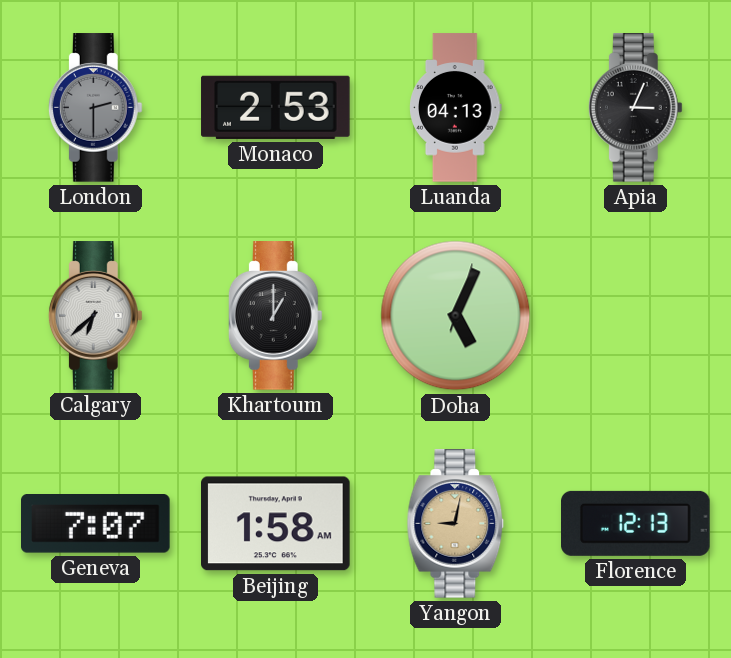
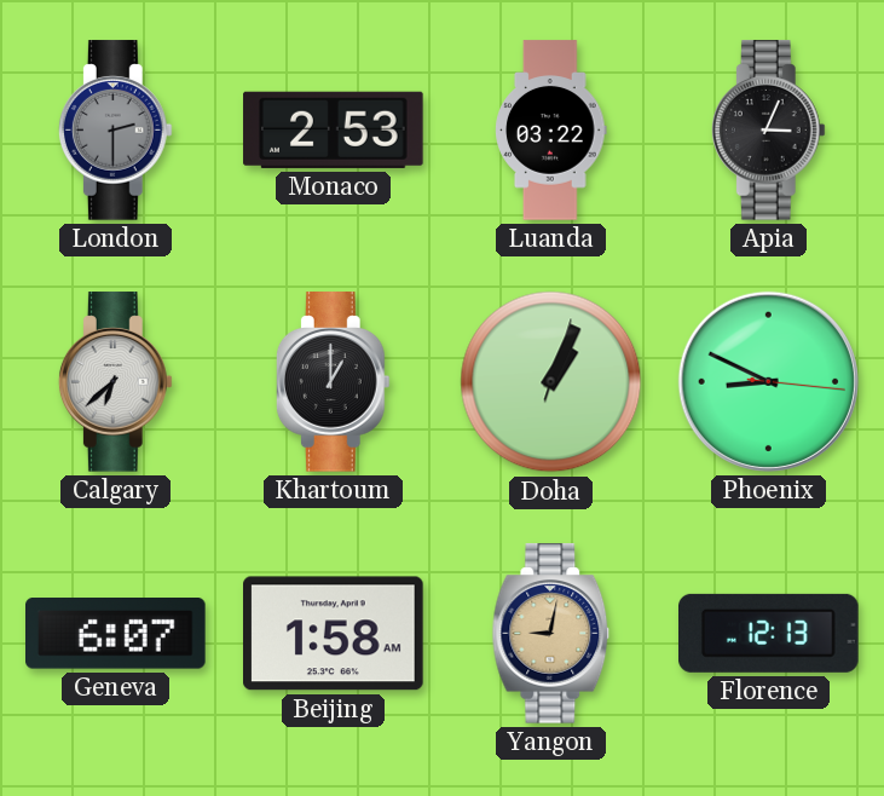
Luanda: 04:13 -> 03:22
Doha: 5:04 -> 1:04
Phoenix: none -> 8:49
Geneva: 7:07 -> 6:07
